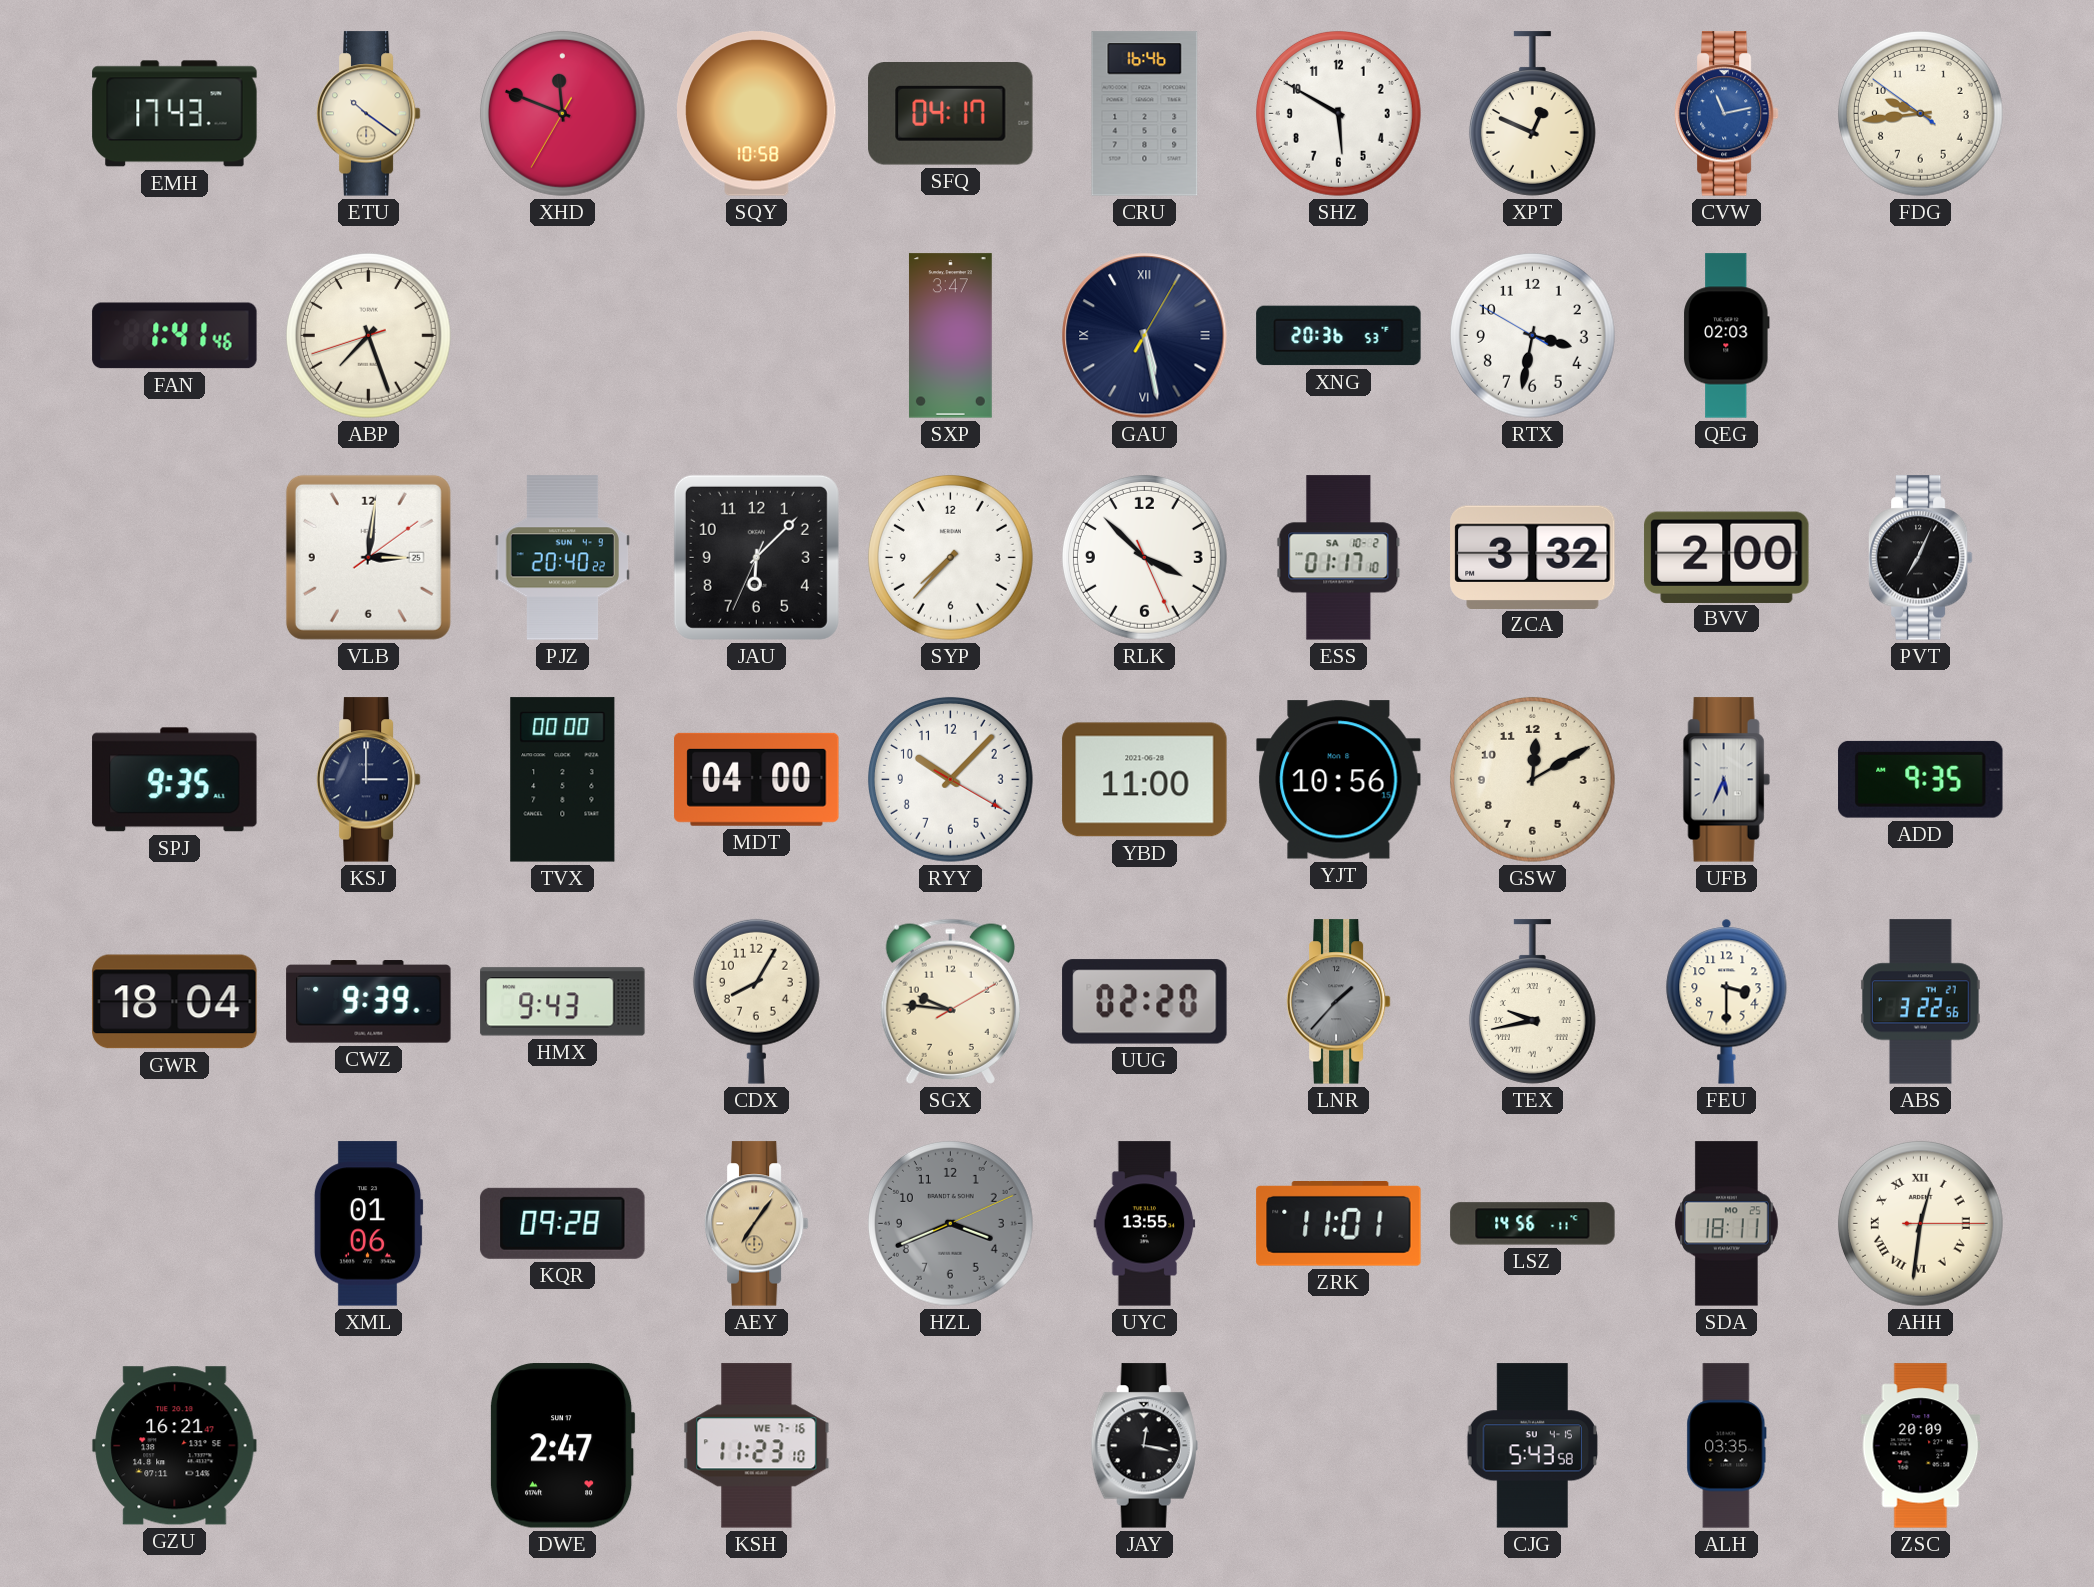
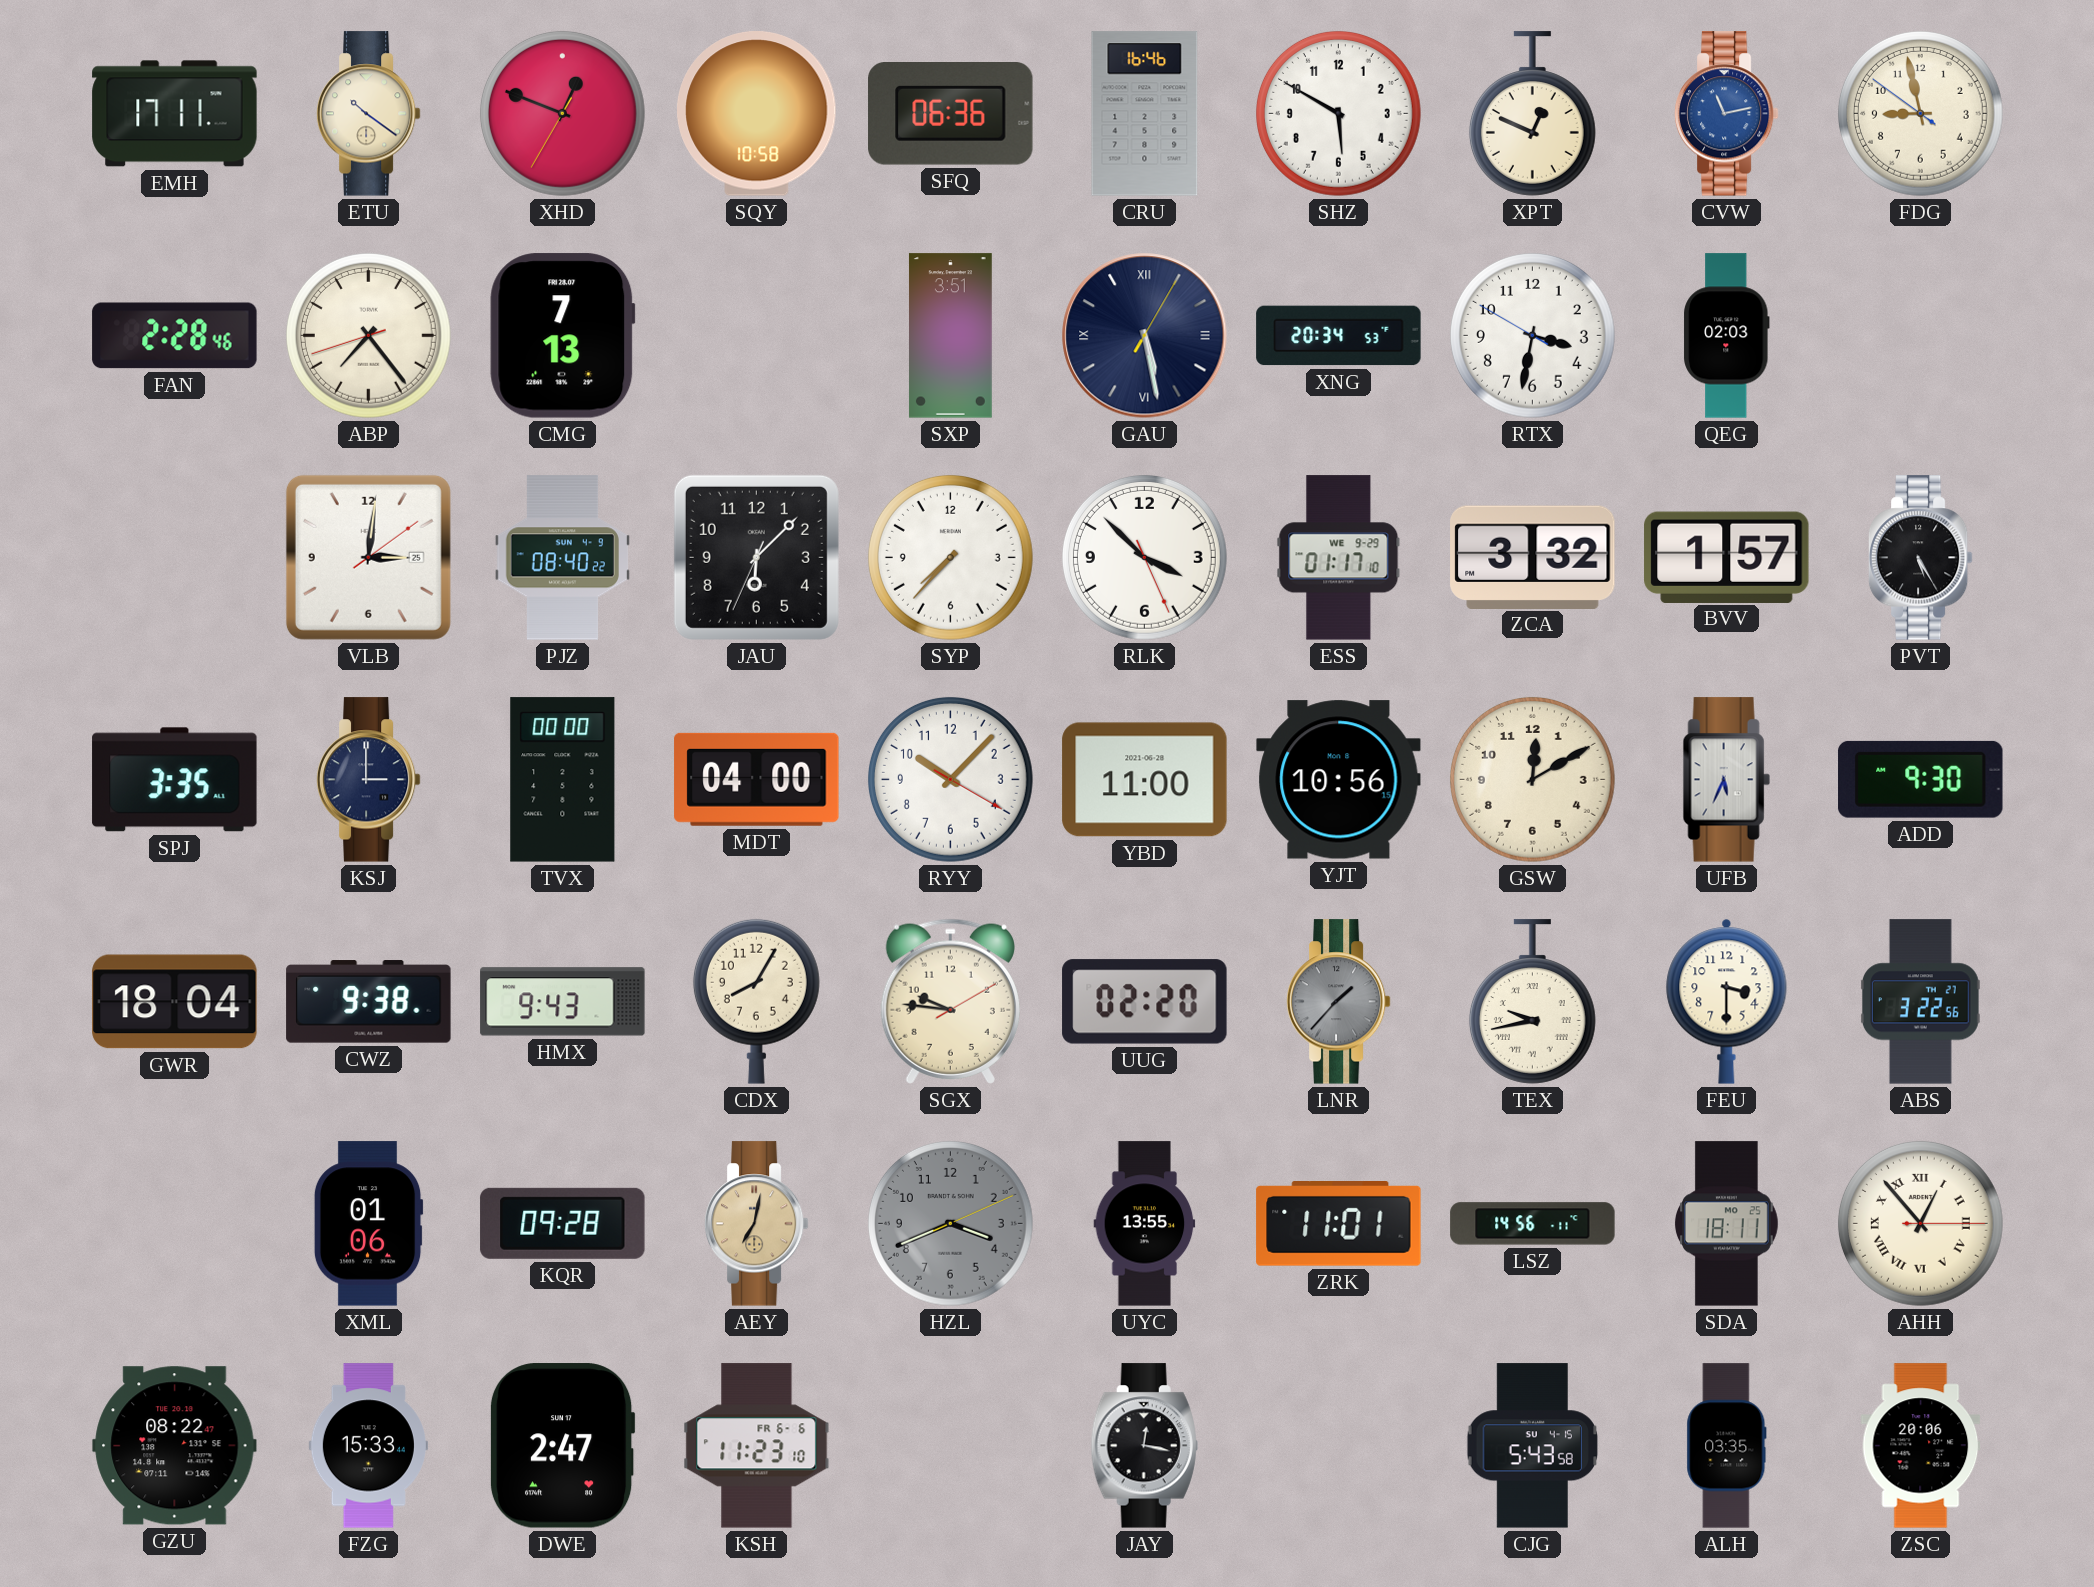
EMH: 17:43 -> 17:11
XHD: 11:48 -> 12:48
SFQ: 04:17 -> 06:36
FDG: 9:43 -> 8:57
FAN: 1:41 -> 2:28
ABP: 7:26 -> 7:23
CMG: none -> 7:13
SXP: 3:47 -> 3:51
XNG: 20:36 -> 20:34
PJZ: 20:40 -> 08:40
ESS date: SA 10-2 -> WE 9-29
BVV: 2:00 -> 1:57
PVT: 7:04 -> 5:25
SPJ: 9:35 -> 3:35
ADD: 9:35 -> 9:30
CWZ: 9:39 -> 9:38
AEY: 7:06 -> 7:02
AHH: 12:31 -> 12:53
GZU: 16:21 -> 08:22
FZG: none -> 15:33
KSH date: WE 7-16 -> FR 6-6
ZSC: 20:09 -> 20:06
